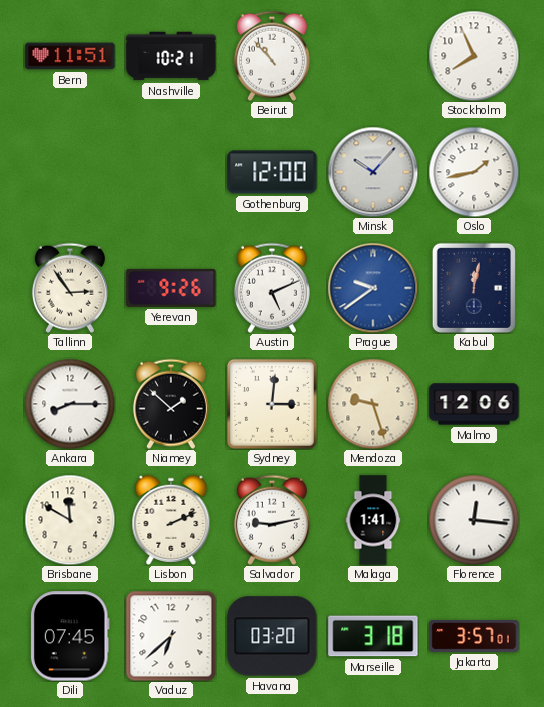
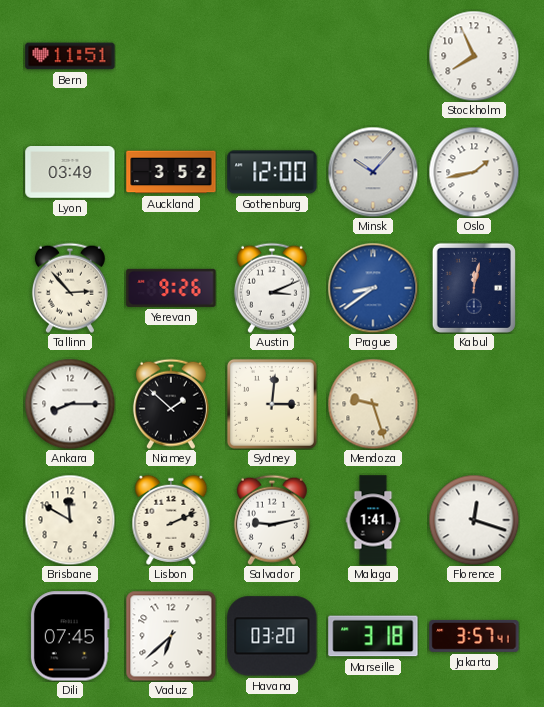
Nashville: 10:21 -> none
Beirut: 10:53 -> none
Lyon: none -> 03:49
Auckland: none -> 3:52
Tallinn: 2:54 -> 2:53
Austin: 5:11 -> 3:11
Prague: 9:39 -> 8:39
Malmo: 12:06 -> none
Florence: 12:16 -> 12:18
Jakarta: 3:57:01 -> 3:57:41
